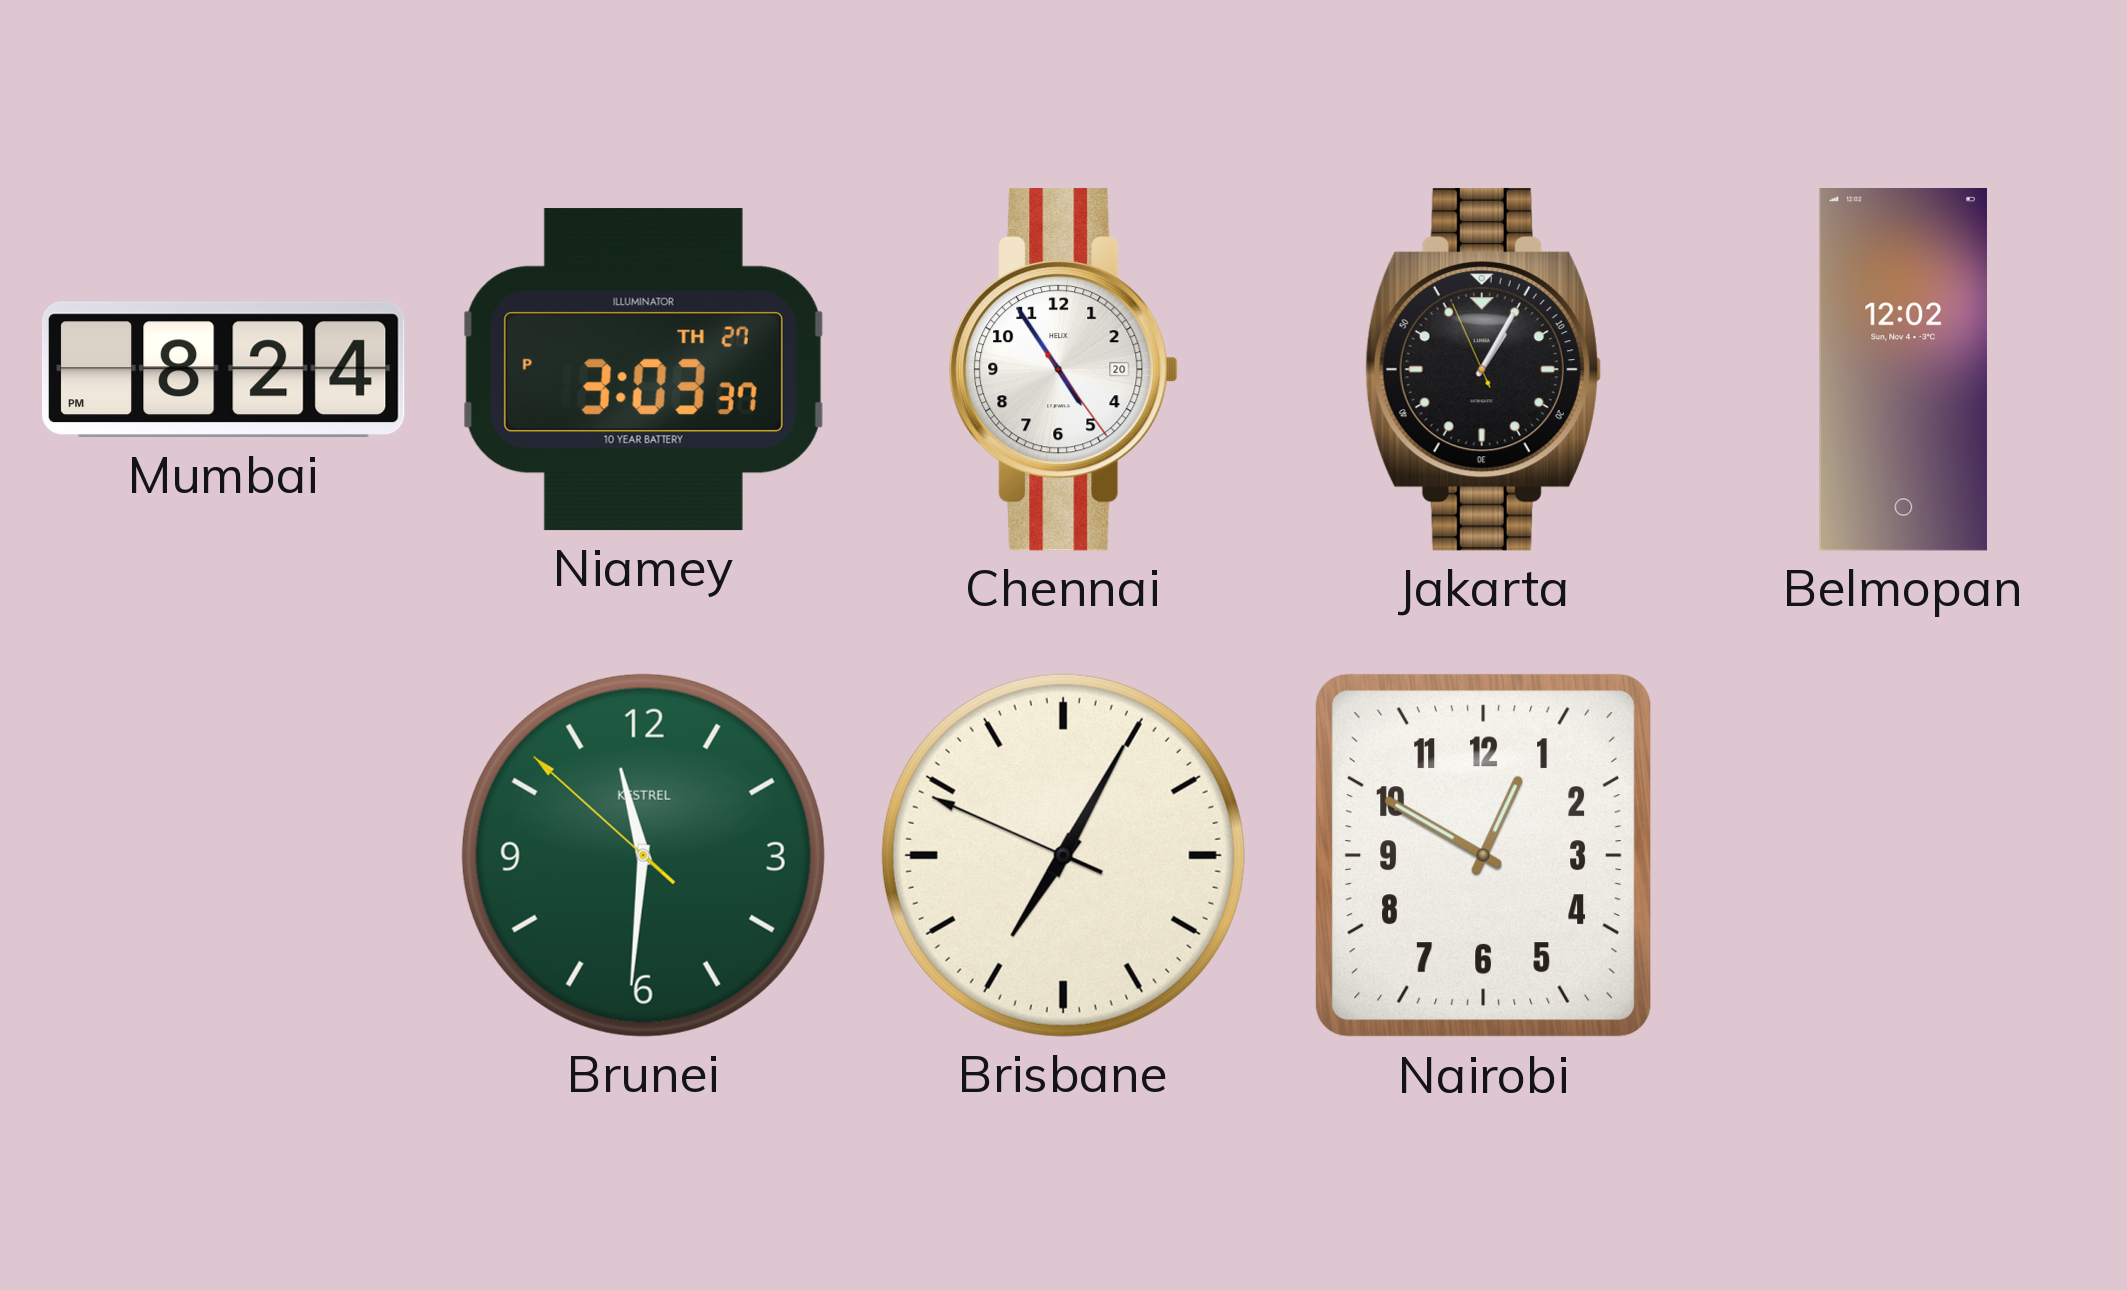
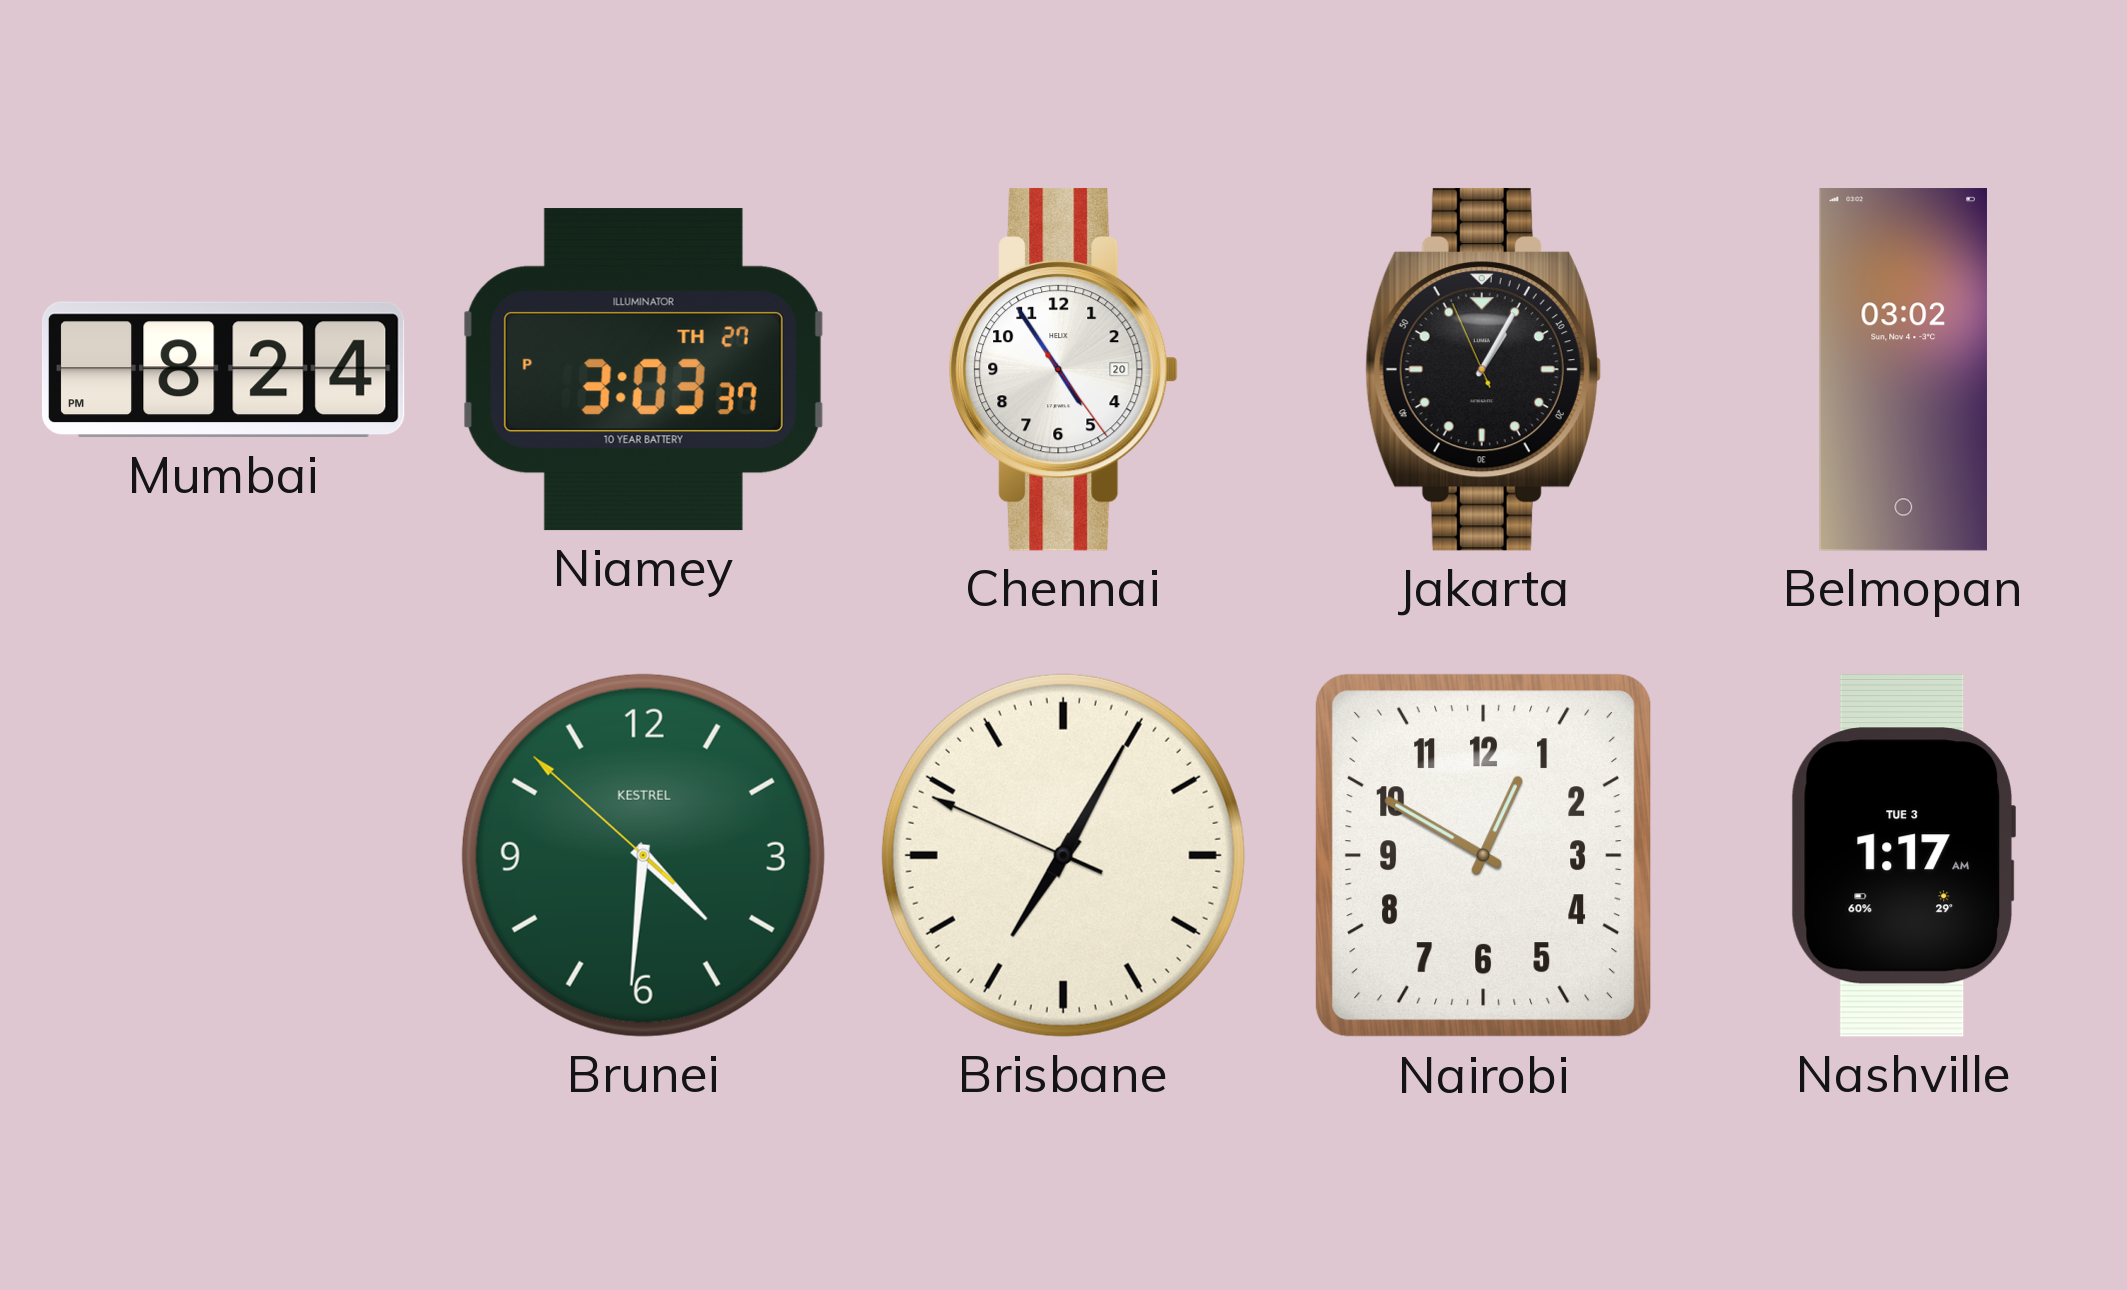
Belmopan: 12:02 -> 03:02
Brunei: 11:30 -> 4:30
Nashville: none -> 1:17
